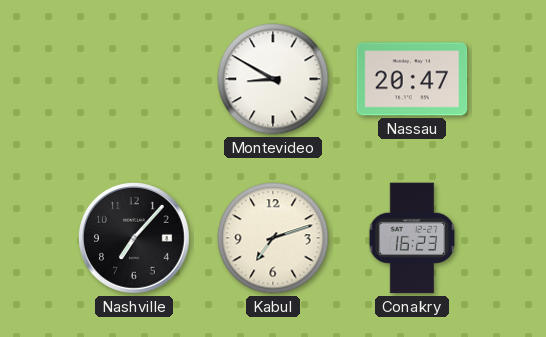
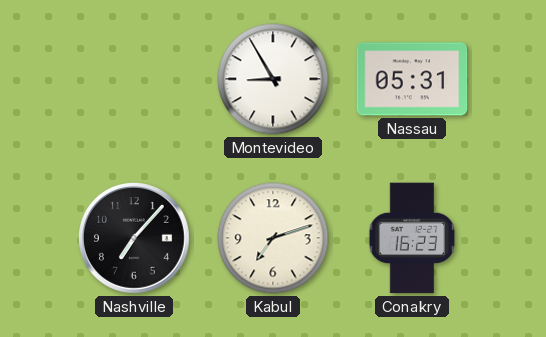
Montevideo: 8:50 -> 8:55
Nassau: 20:47 -> 05:31
